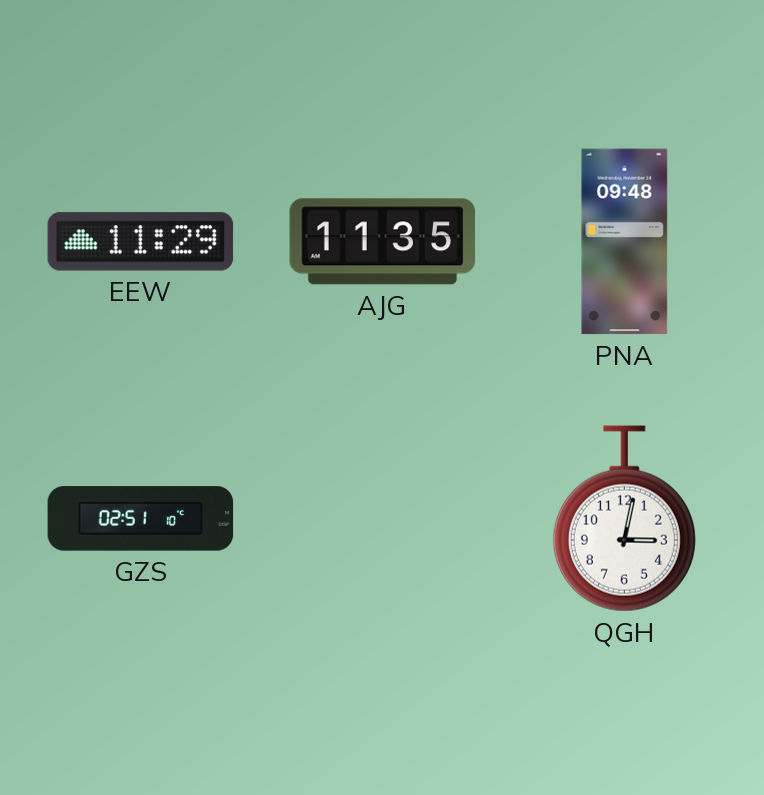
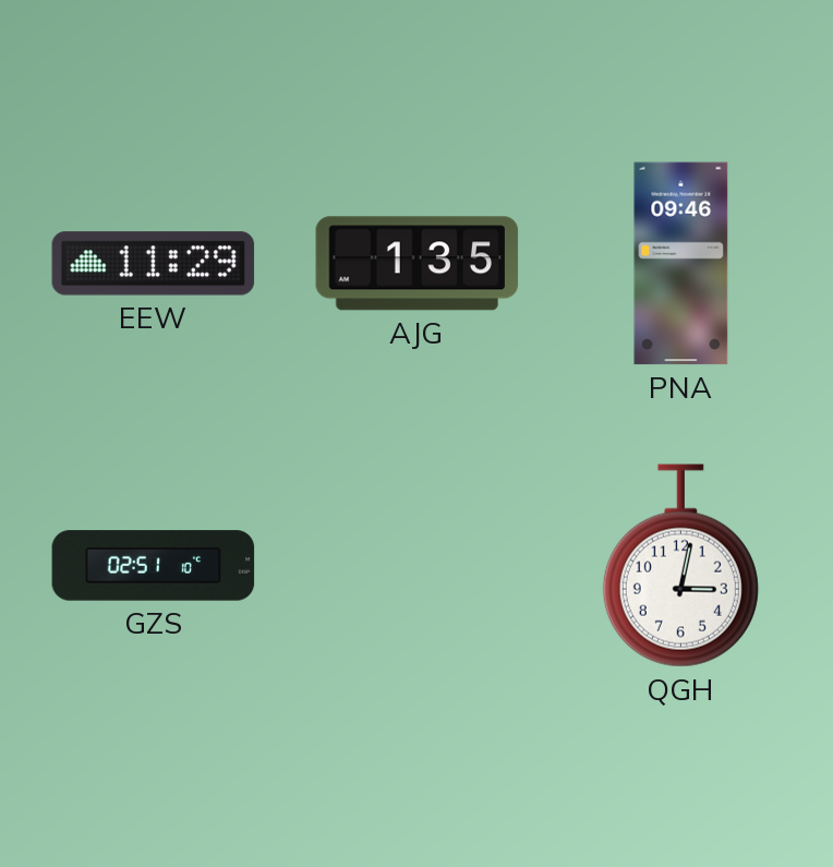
AJG: 11:35 -> 1:35
PNA: 09:48 -> 09:46
